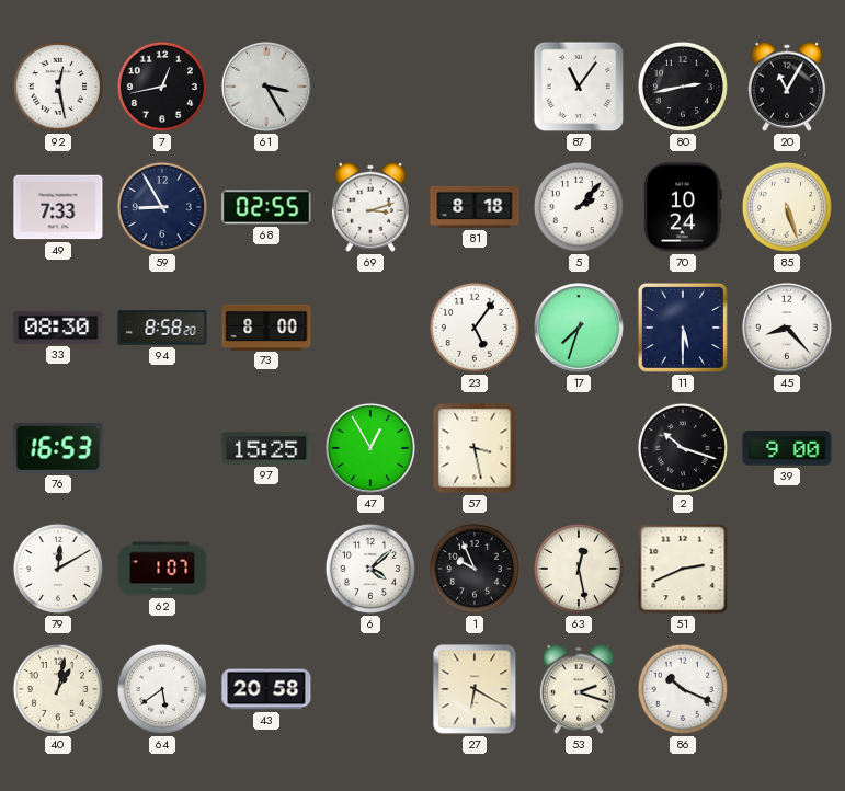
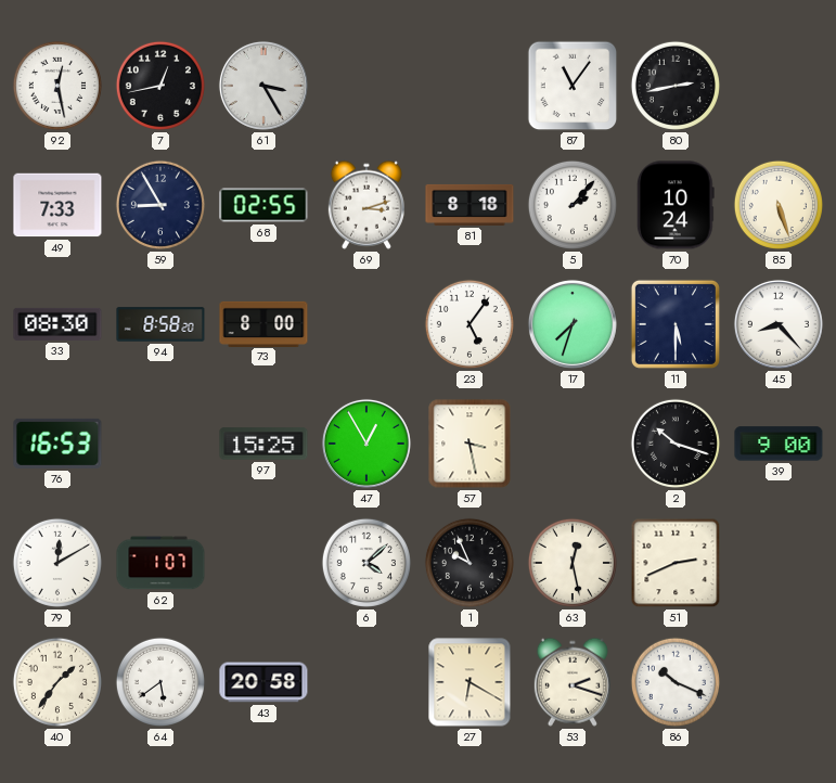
20: 11:05 -> none
40: 1:02 -> 1:36
